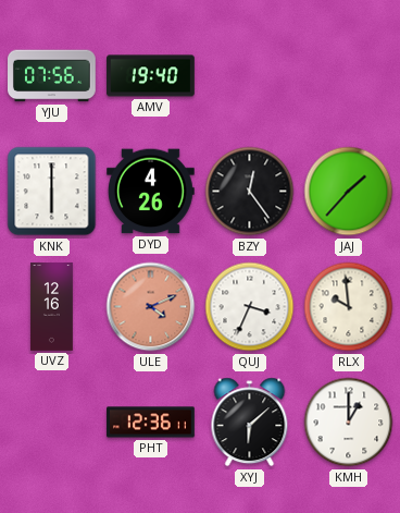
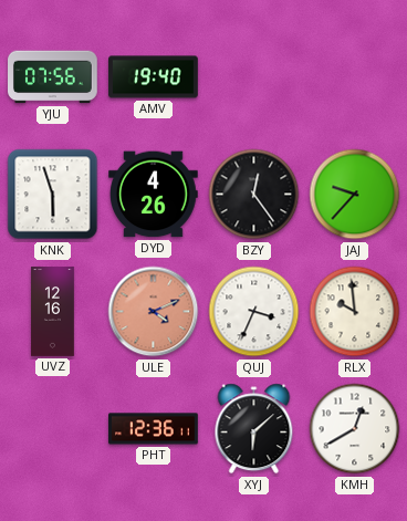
KNK: 6:00 -> 5:57
JAJ: 1:37 -> 9:37
KMH: 1:00 -> 12:40
